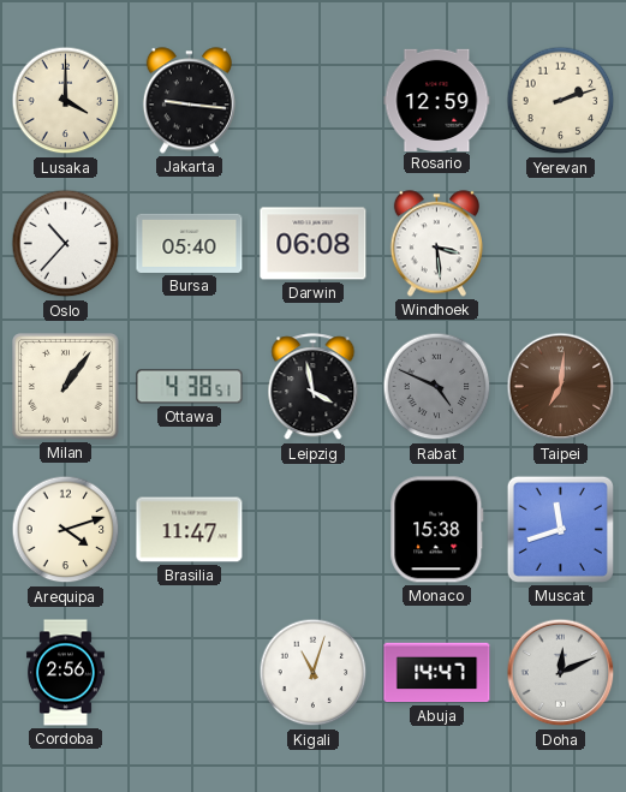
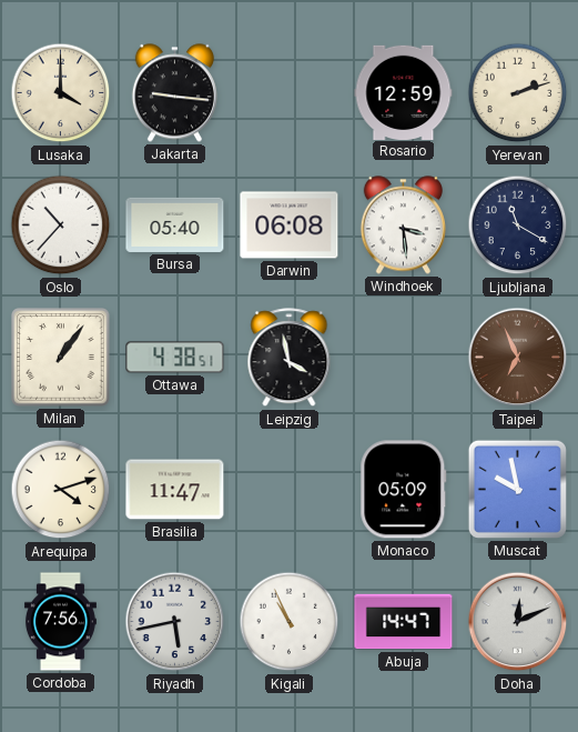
Ljubljana: none -> 11:20
Rabat: 4:49 -> none
Taipei: 7:01 -> 6:56
Monaco: 15:38 -> 05:09
Muscat: 11:42 -> 9:58
Cordoba: 2:56 -> 7:56
Riyadh: none -> 5:43
Kigali: 11:03 -> 10:56
